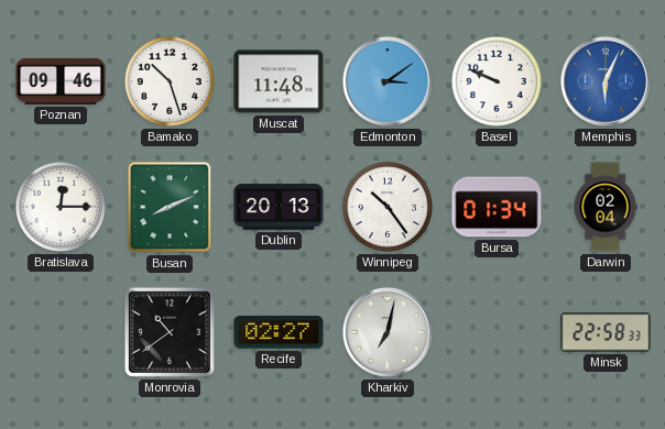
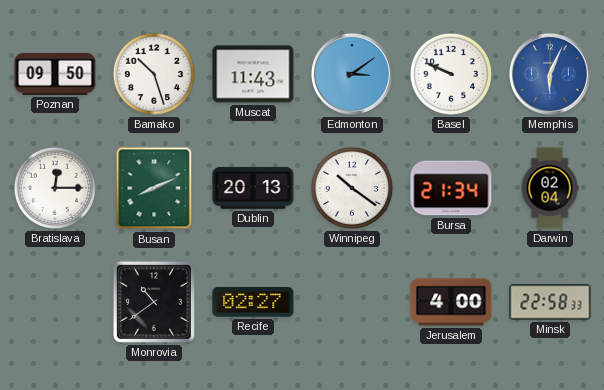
Poznan: 09:46 -> 09:50
Muscat: 11:48 -> 11:43
Winnipeg: 10:24 -> 10:21
Bursa: 01:34 -> 21:34
Kharkiv: 7:02 -> none
Jerusalem: none -> 4:00
